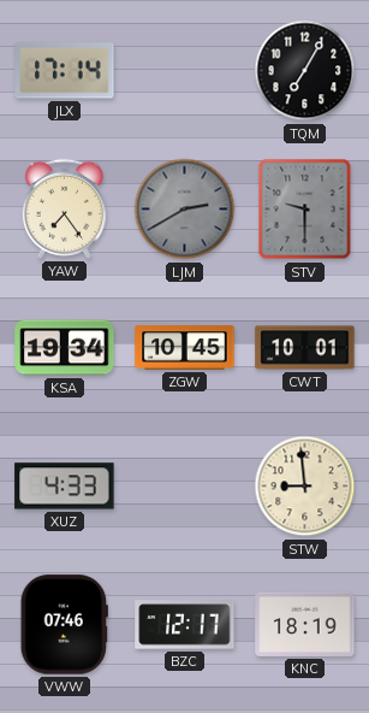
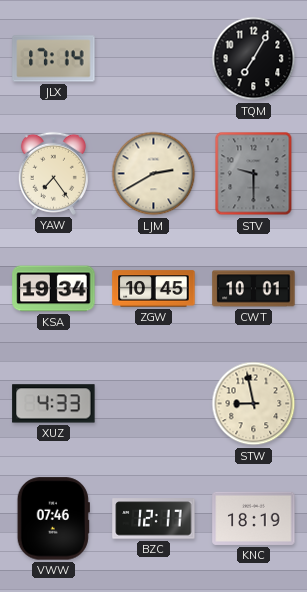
LJM dial: grey -> cream
STW: 8:59 -> 8:58
